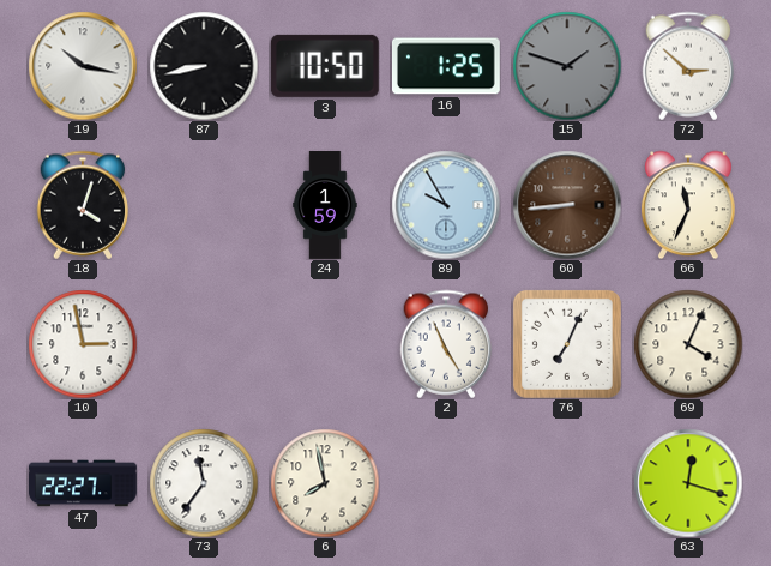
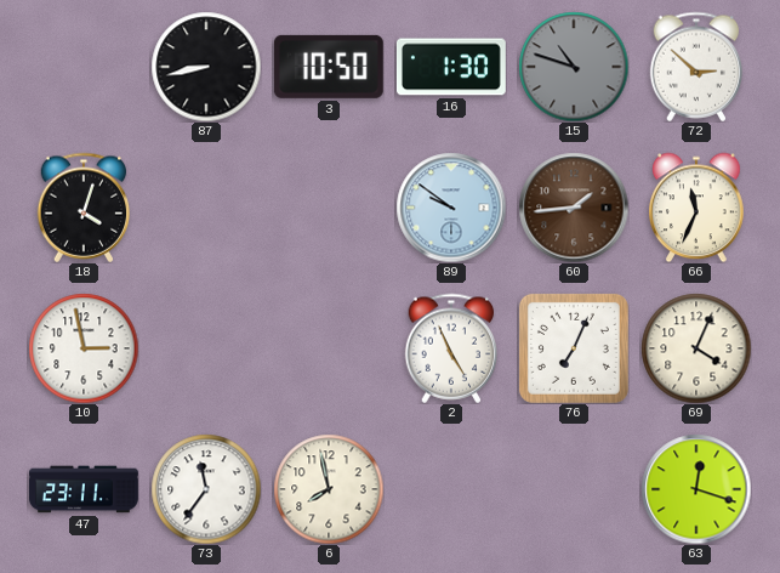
19: 10:17 -> none
16: 1:25 -> 1:30
15: 1:48 -> 10:48
24: 1:59 -> none
89: 9:55 -> 9:51
60: 8:44 -> 1:44
47: 22:27 -> 23:11
